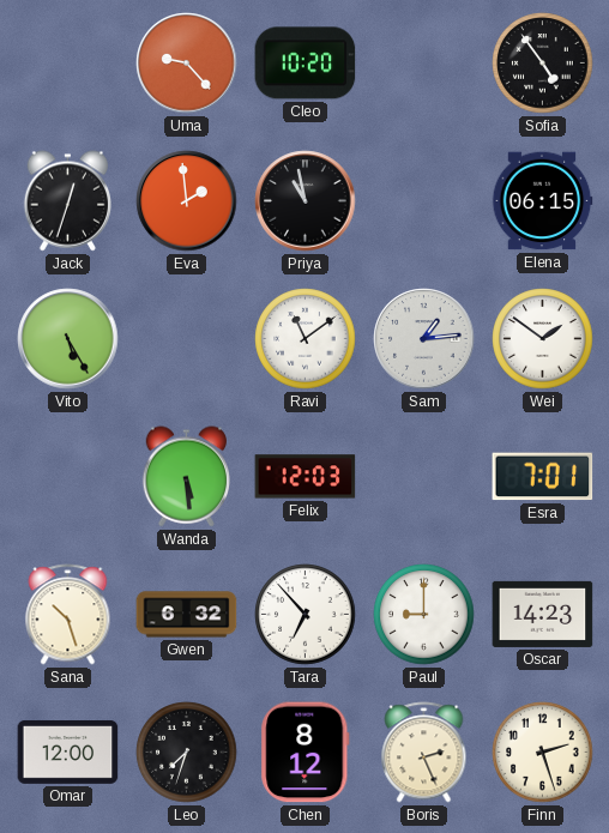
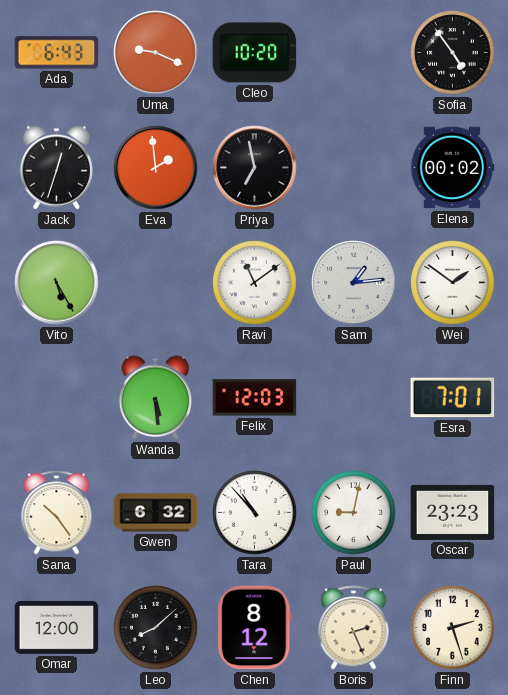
Ada: none -> 6:43
Uma: 9:23 -> 9:19
Priya: 10:58 -> 6:58
Elena: 06:15 -> 00:02
Sana: 10:27 -> 10:24
Tara: 6:53 -> 10:53
Paul: 9:00 -> 9:02
Oscar: 14:23 -> 23:23
Leo: 7:33 -> 8:08
